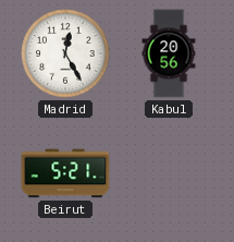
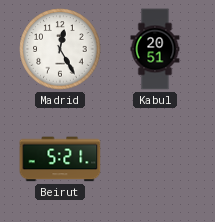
Kabul: 20:56 -> 20:51
